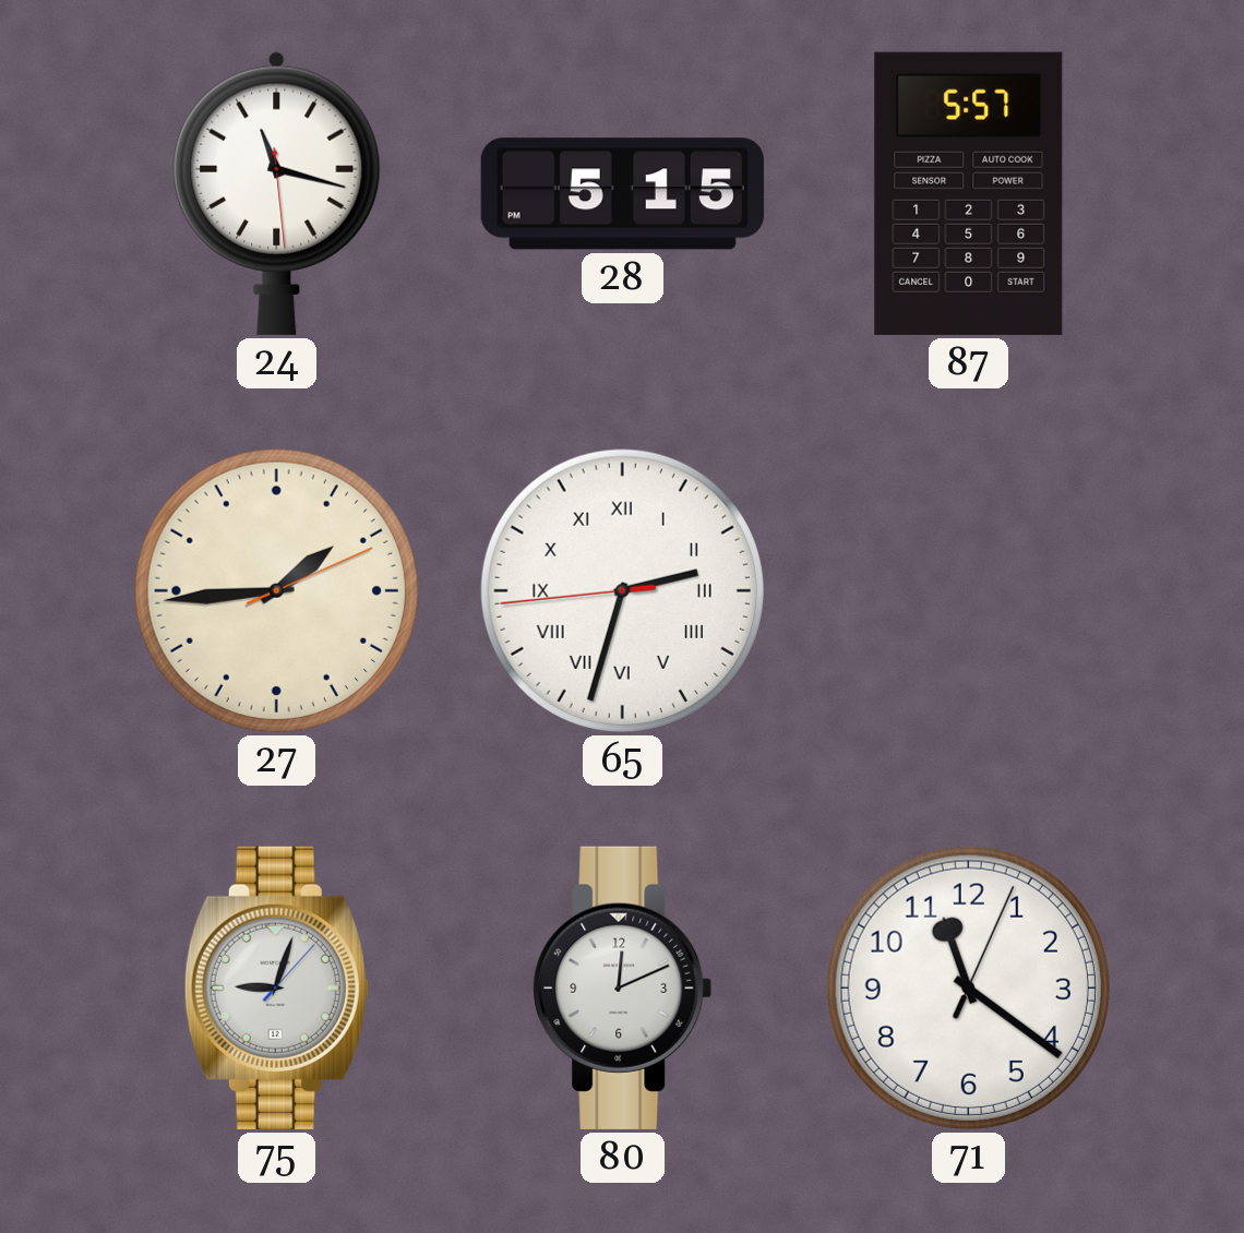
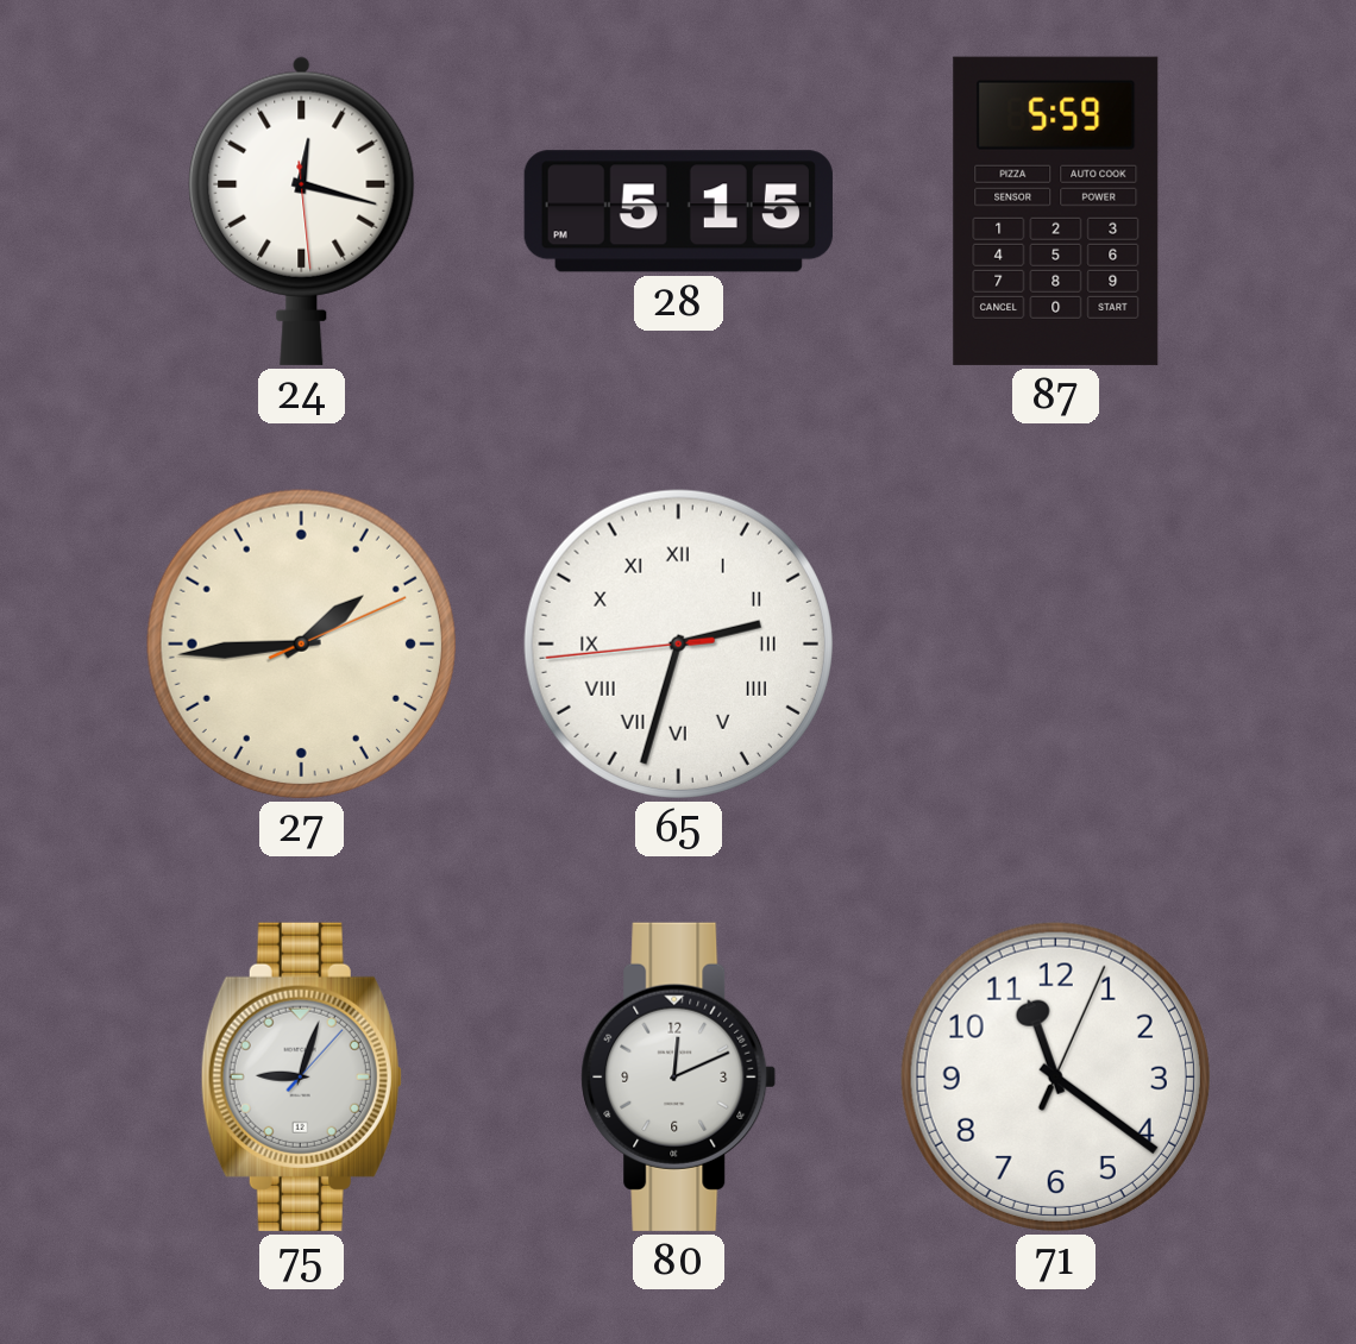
24: 11:17 -> 12:17
87: 5:57 -> 5:59
